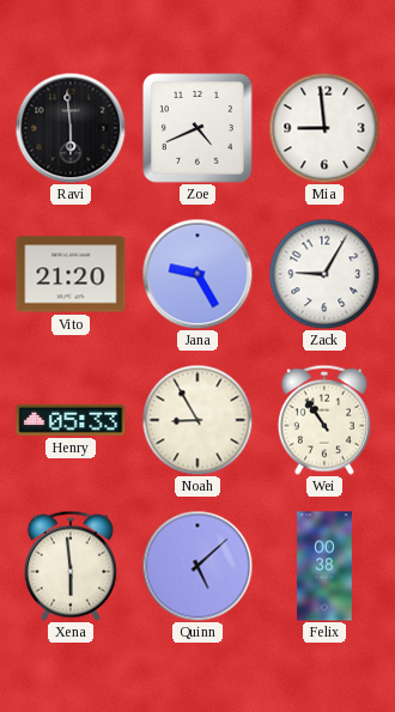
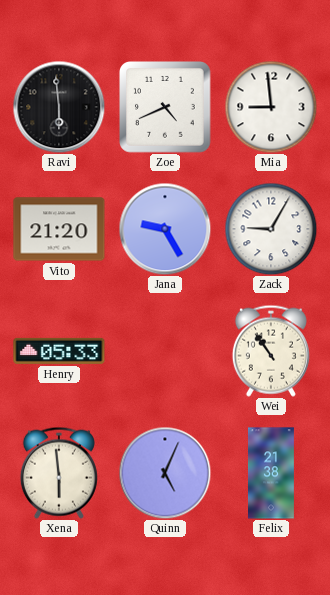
Noah: 8:55 -> none
Quinn: 5:08 -> 5:04
Felix: 00:38 -> 21:38
